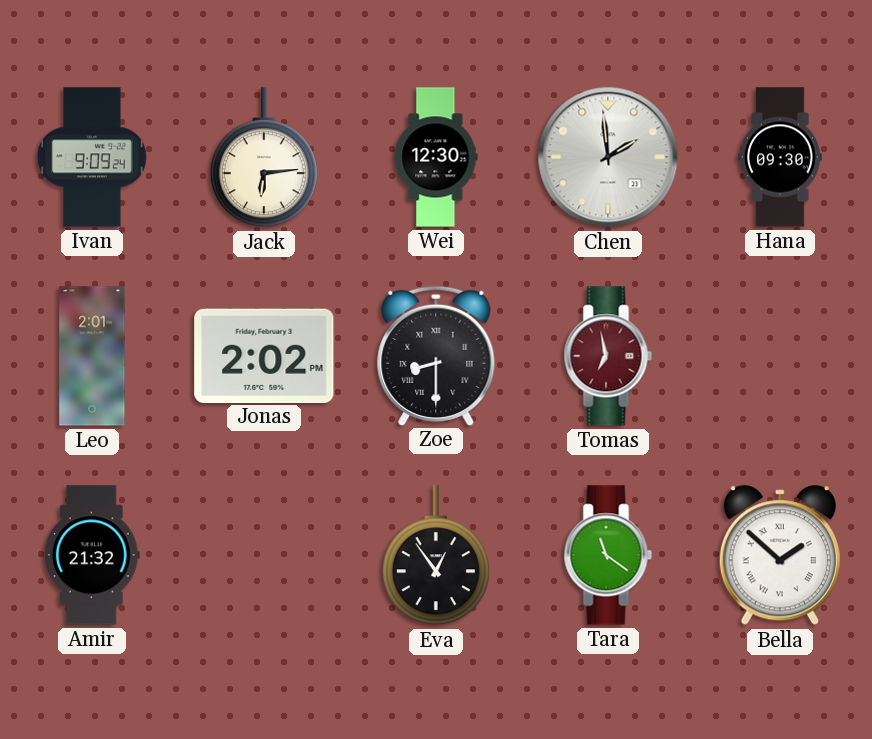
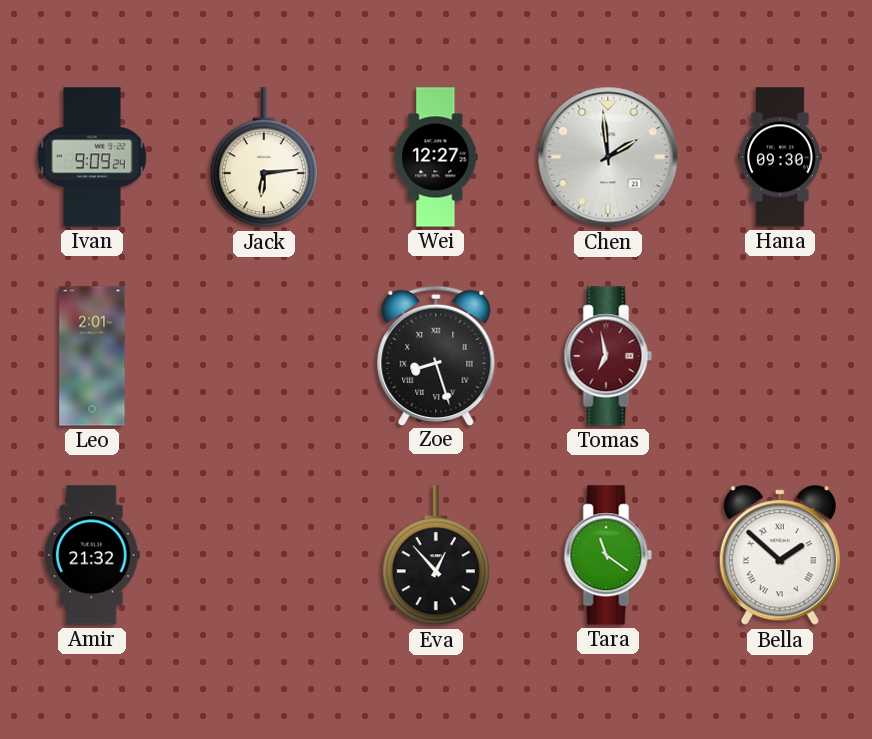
Wei: 12:30 -> 12:27
Jonas: 2:02 -> none
Zoe: 8:30 -> 8:27
Eva: 12:54 -> 12:53
